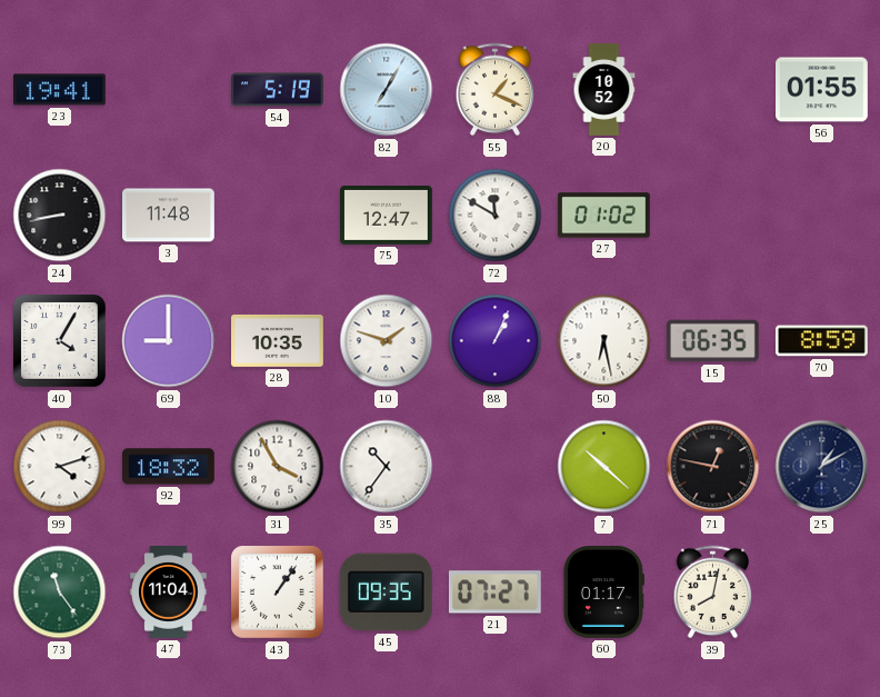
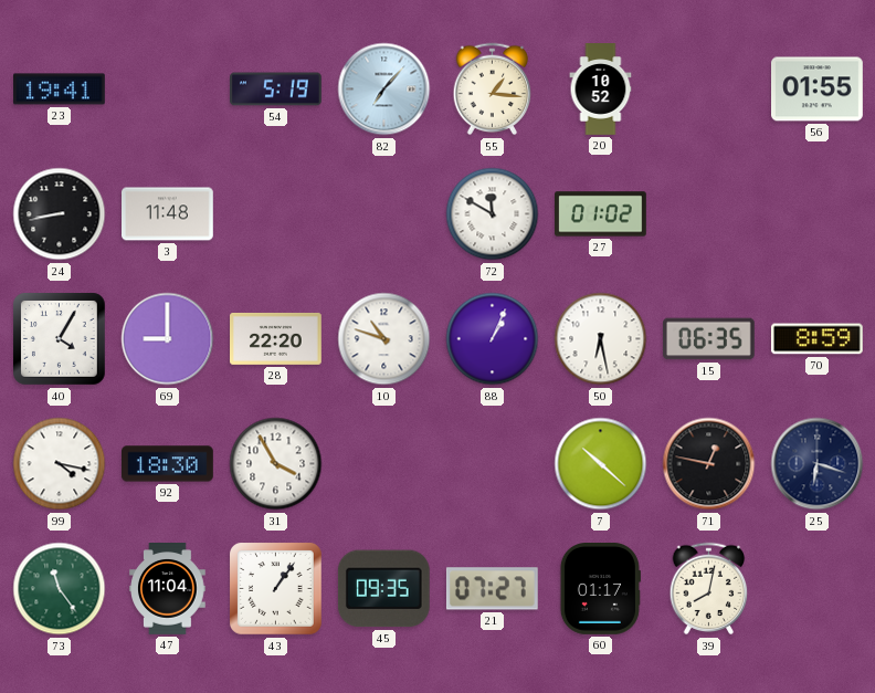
82: 7:05 -> 7:07
55: 1:19 -> 1:16
75: 12:47 -> none
28: 10:35 -> 22:20
10: 1:48 -> 10:48
99: 4:12 -> 4:17
92: 18:32 -> 18:30
35: 10:36 -> none
25: 1:10 -> 6:18
